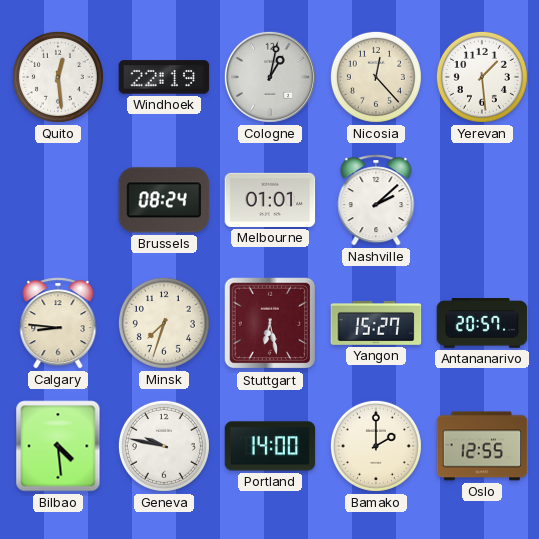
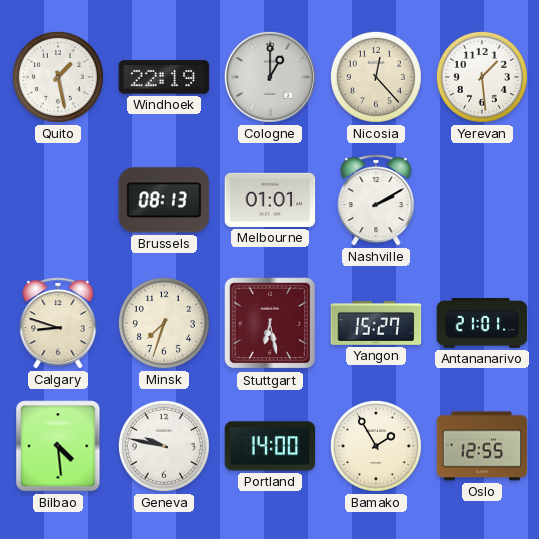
Quito: 12:29 -> 1:28
Cologne: 1:02 -> 1:00
Brussels: 08:24 -> 08:13
Nashville: 2:08 -> 2:10
Calgary: 8:46 -> 8:48
Antananarivo: 20:57 -> 21:01
Bamako: 2:00 -> 1:55
